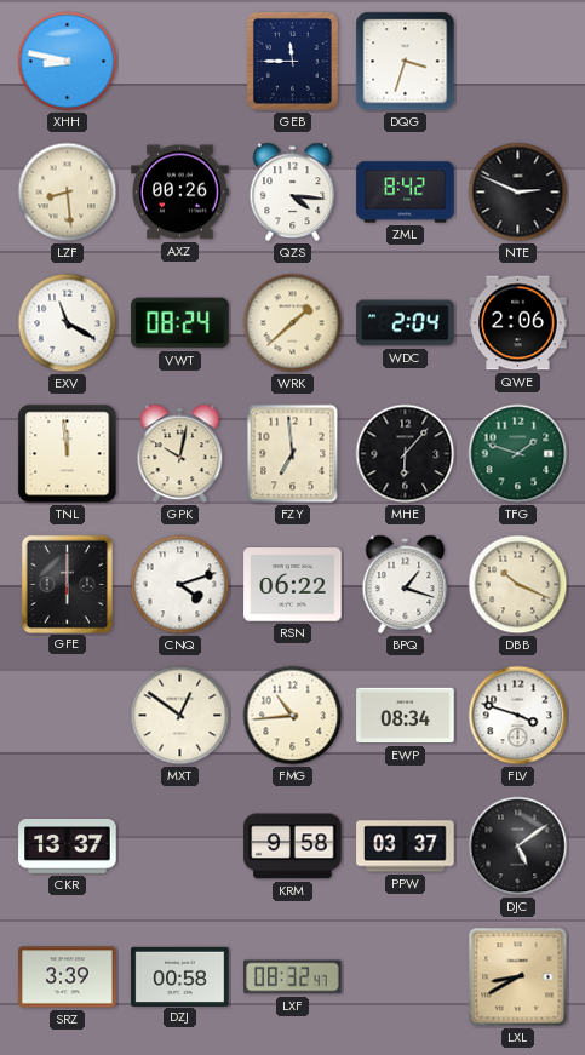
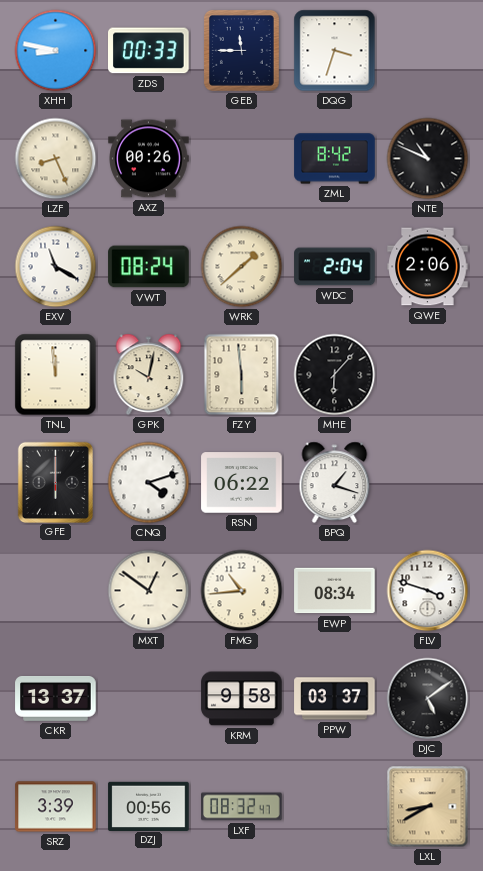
ZDS: none -> 00:33
LZF: 8:29 -> 8:26
QZS: 4:16 -> none
NTE: 2:49 -> 10:49
FZY: 6:59 -> 5:59
TFG: 1:48 -> none
DBB: 10:19 -> none
DZJ: 00:58 -> 00:56
